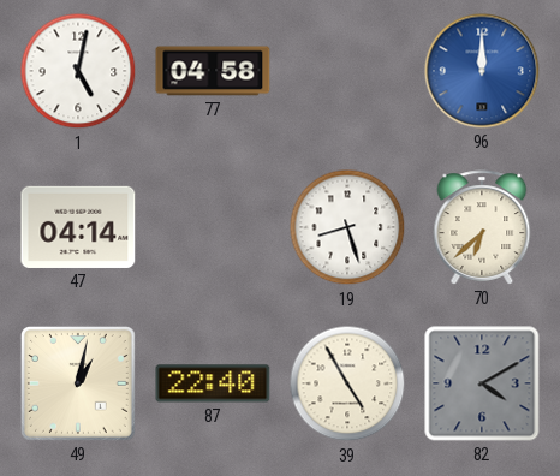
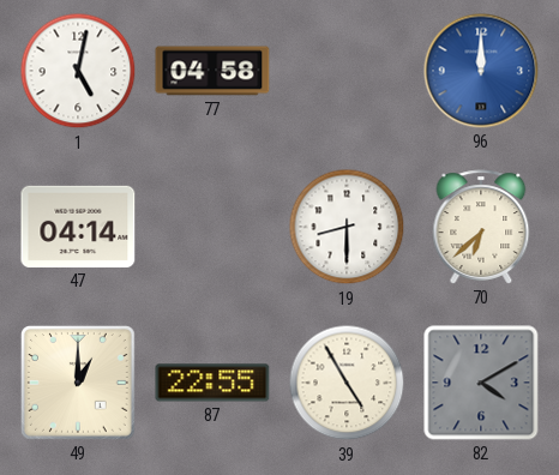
19: 8:27 -> 8:30
49: 1:02 -> 1:00
87: 22:40 -> 22:55
